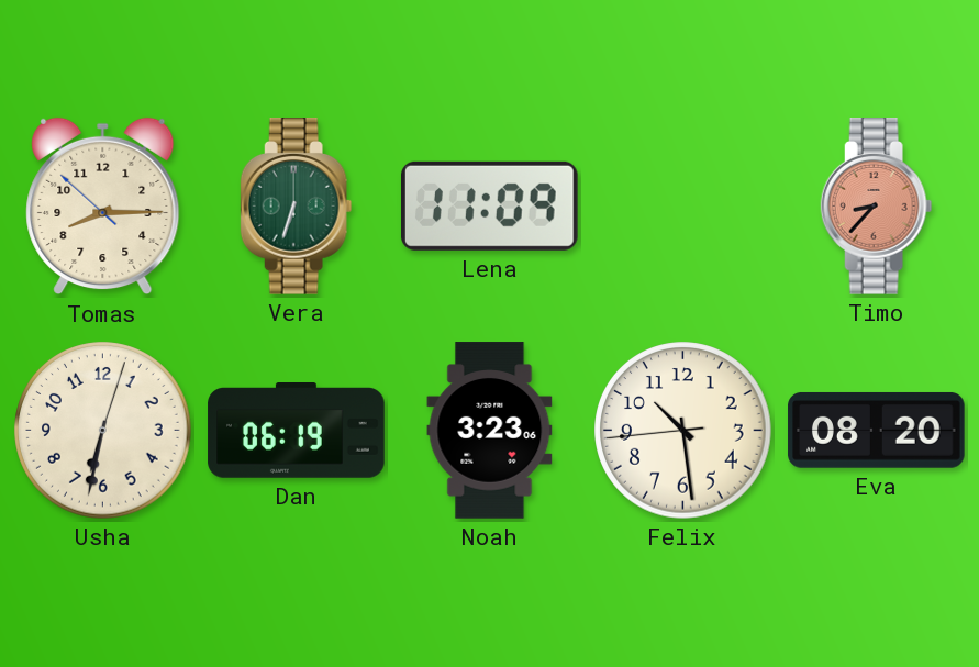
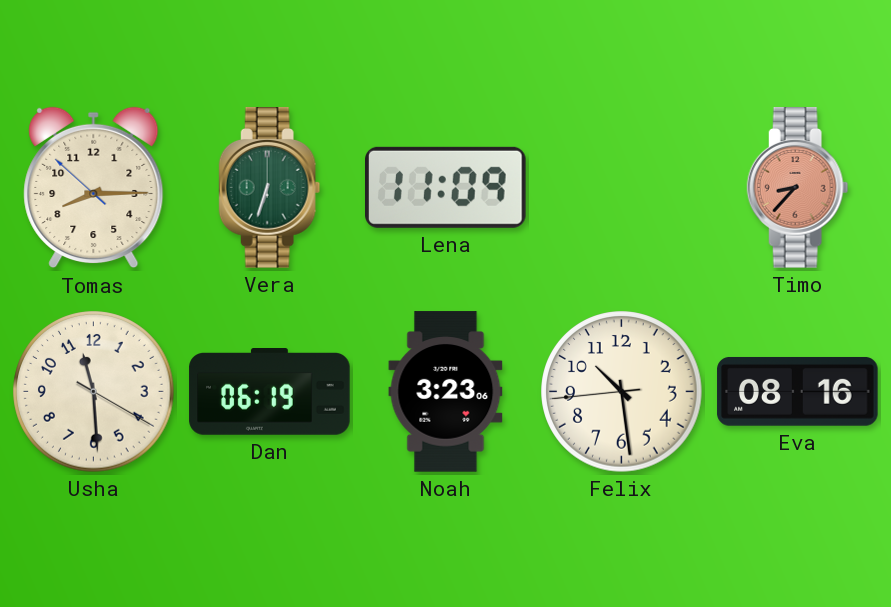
Usha: 6:32 -> 11:29
Eva: 08:20 -> 08:16
